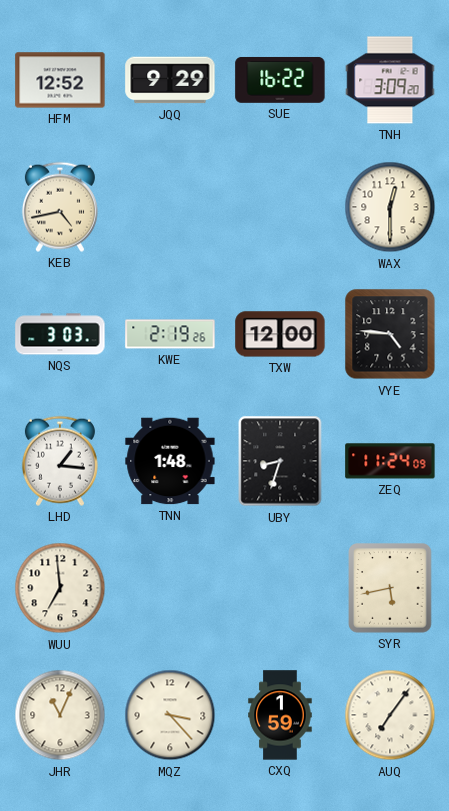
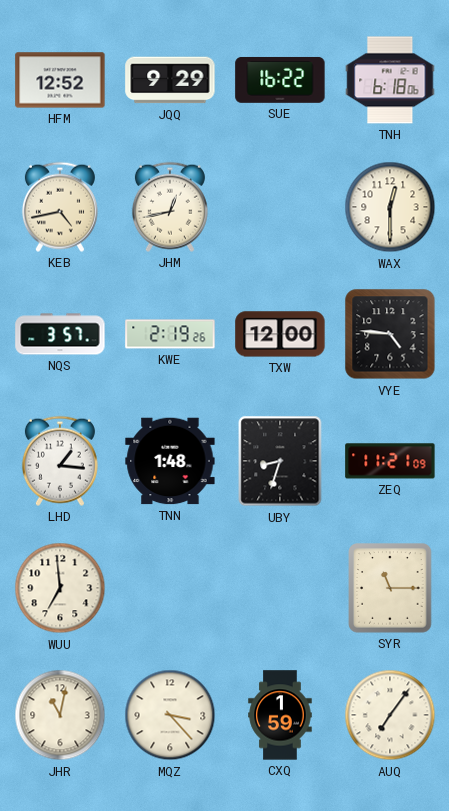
TNH: 3:09 -> 6:18
JHM: none -> 12:43
NQS: 3:03 -> 3:57
ZEQ: 11:24 -> 11:21
SYR: 5:43 -> 11:15
JHR: 11:04 -> 11:02
